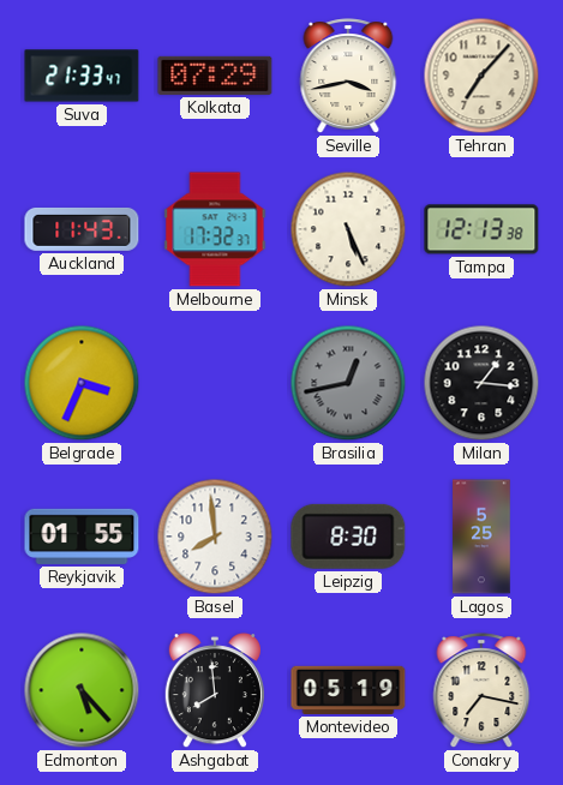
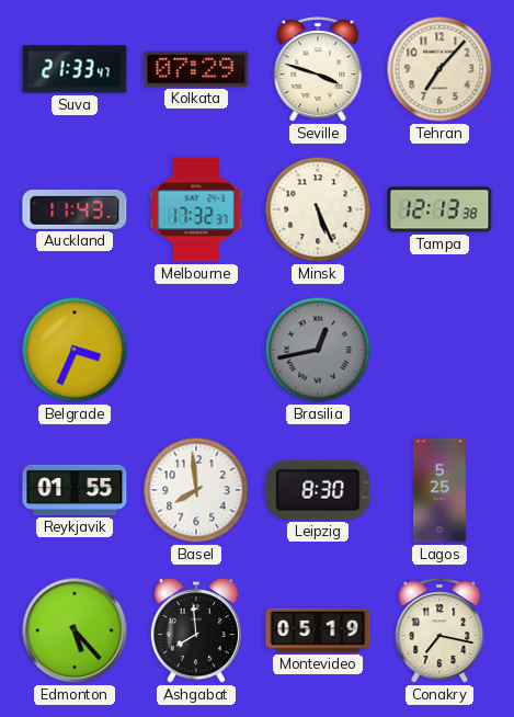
Seville: 3:43 -> 3:48
Milan: 1:16 -> none
